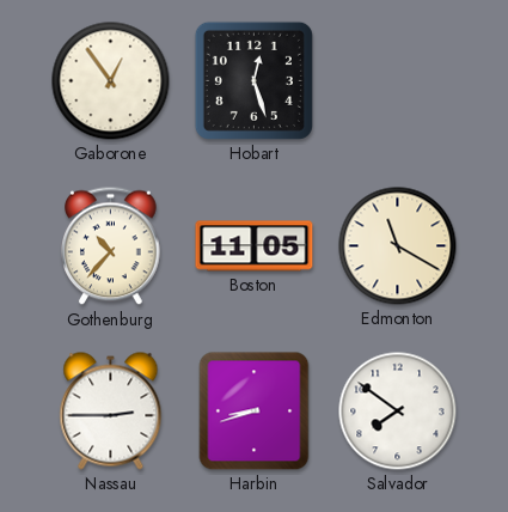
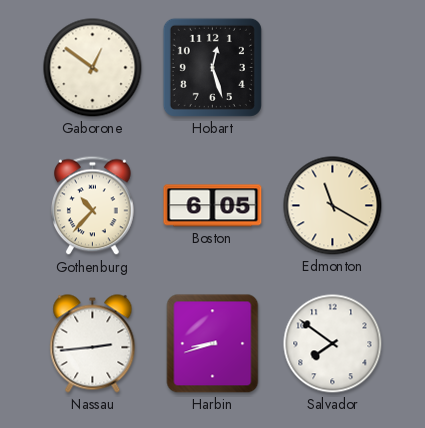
Gaborone: 12:54 -> 12:51
Boston: 11:05 -> 6:05
Nassau: 2:45 -> 2:44
